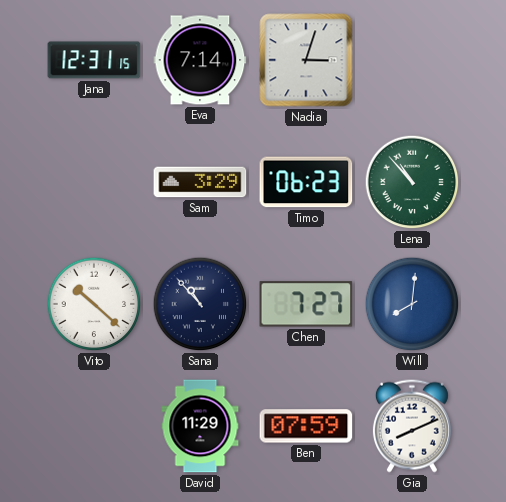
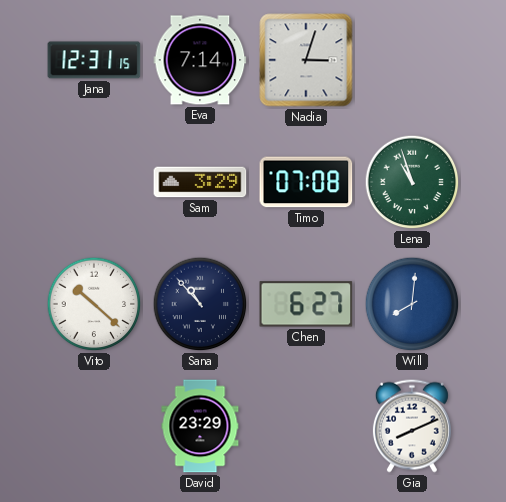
Timo: 06:23 -> 07:08
Lena: 10:53 -> 10:57
Chen: 7:27 -> 6:27
David: 11:29 -> 23:29
Ben: 07:59 -> none
